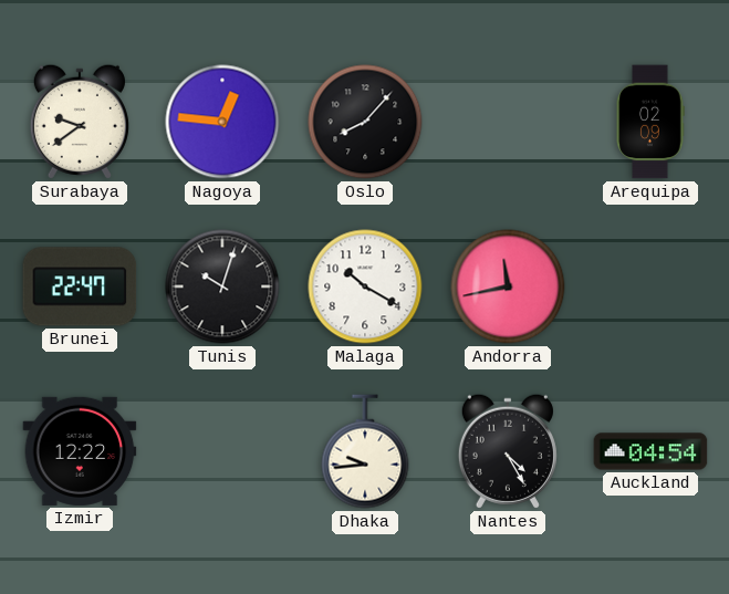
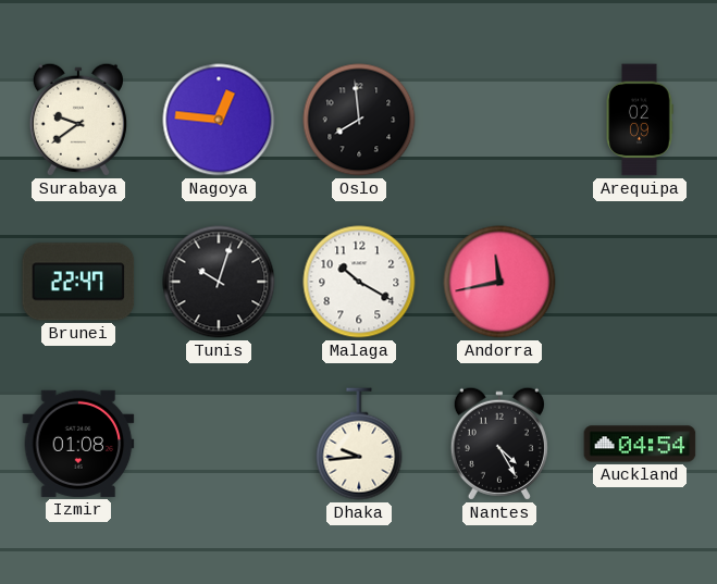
Oslo: 8:07 -> 7:59
Izmir: 12:22 -> 01:08
